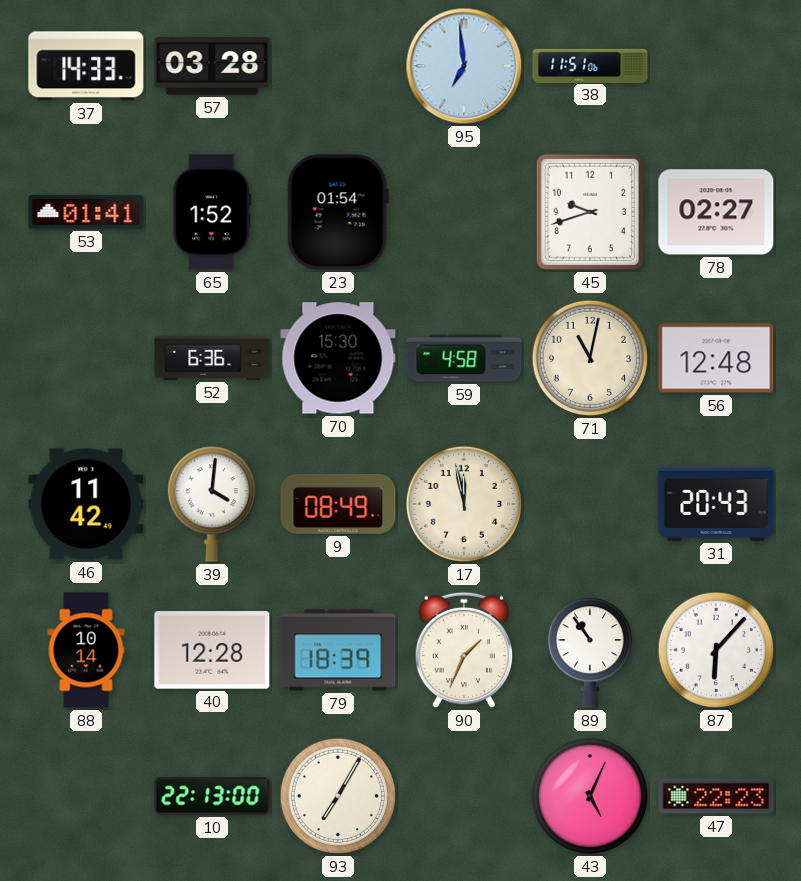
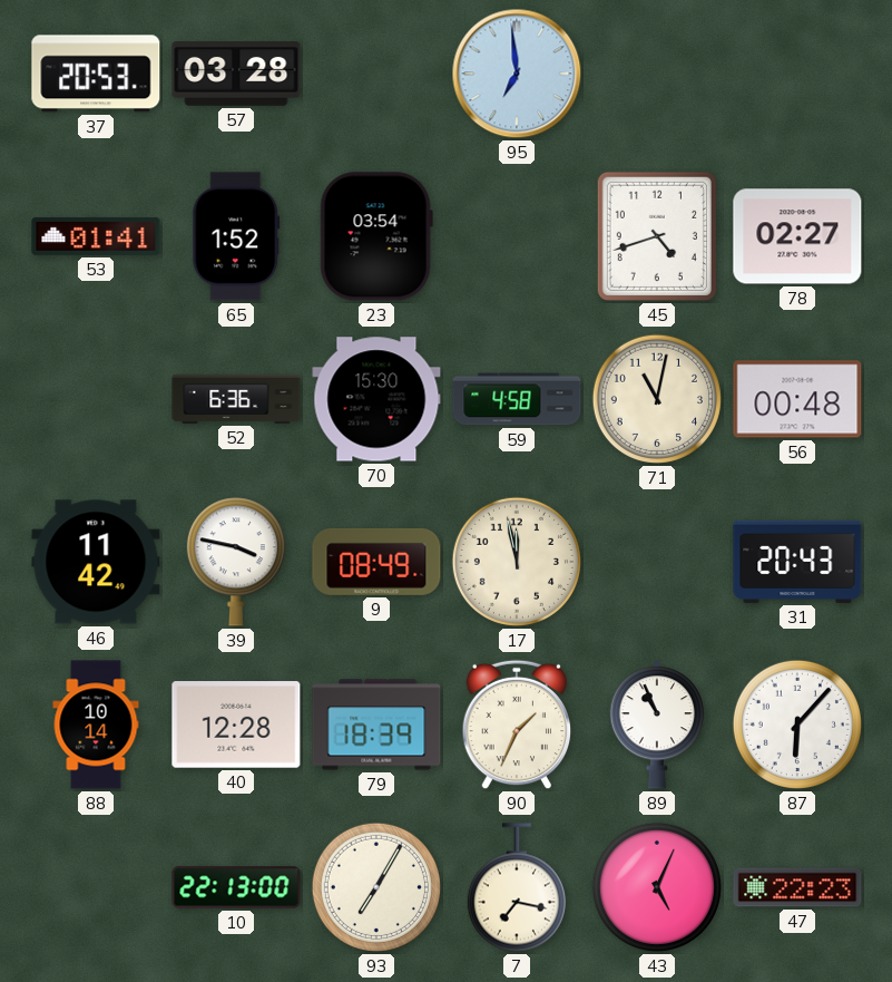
37: 14:33 -> 20:53
38: 11:51 -> none
23: 01:54 -> 03:54
45: 9:42 -> 4:42
56: 12:48 -> 00:48
39: 4:01 -> 3:47
89: 10:54 -> 10:56
7: none -> 7:17
